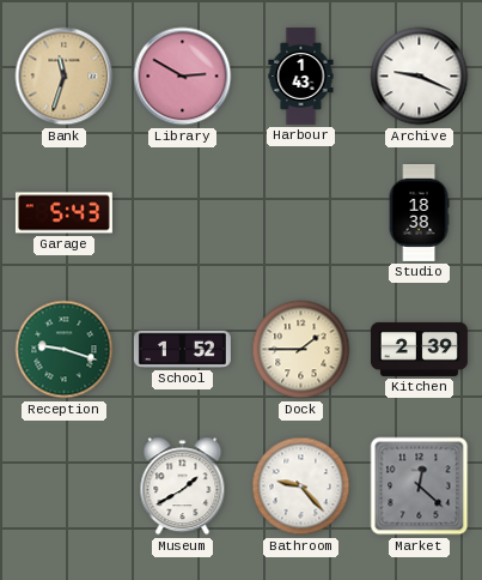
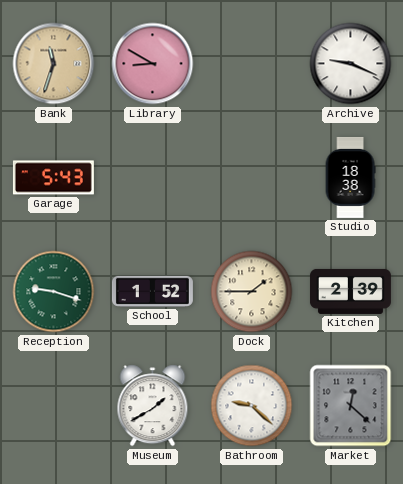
Library: 2:50 -> 8:50
Harbour: 1:43 -> none
Bathroom: 9:23 -> 9:22
